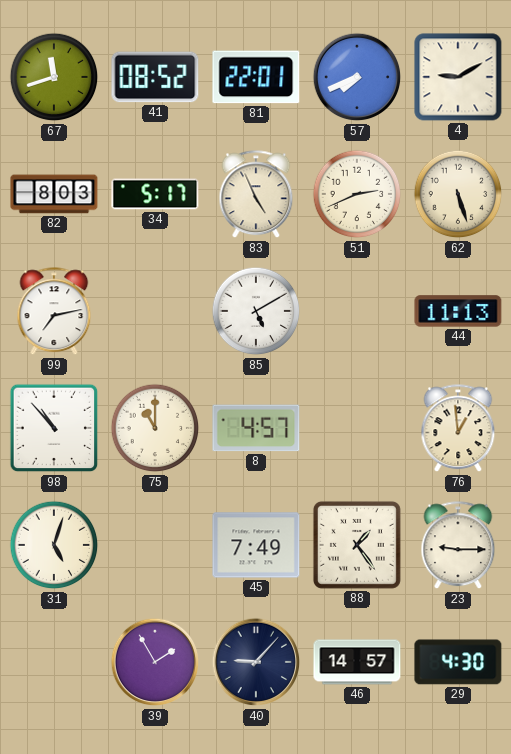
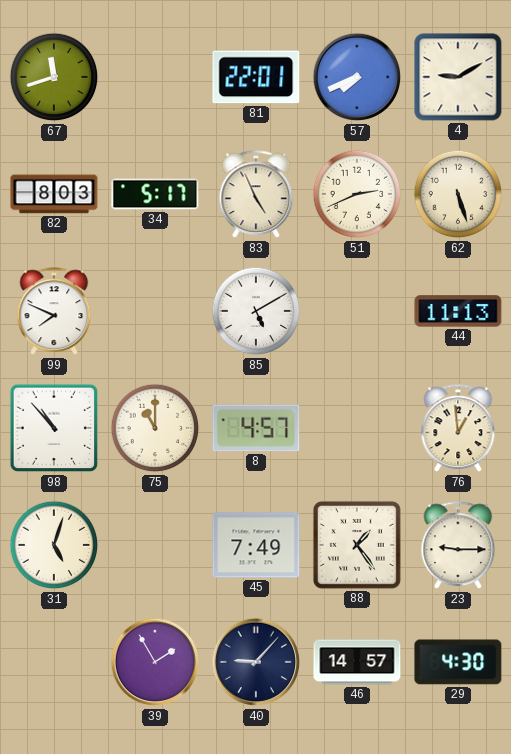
41: 08:52 -> none
99: 7:13 -> 7:49
